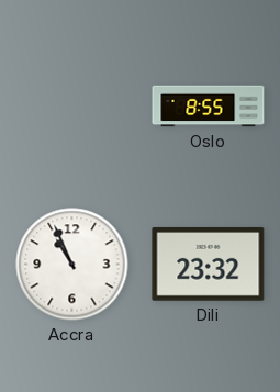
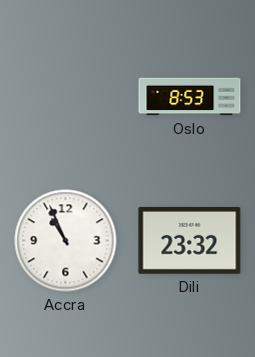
Oslo: 8:55 -> 8:53
